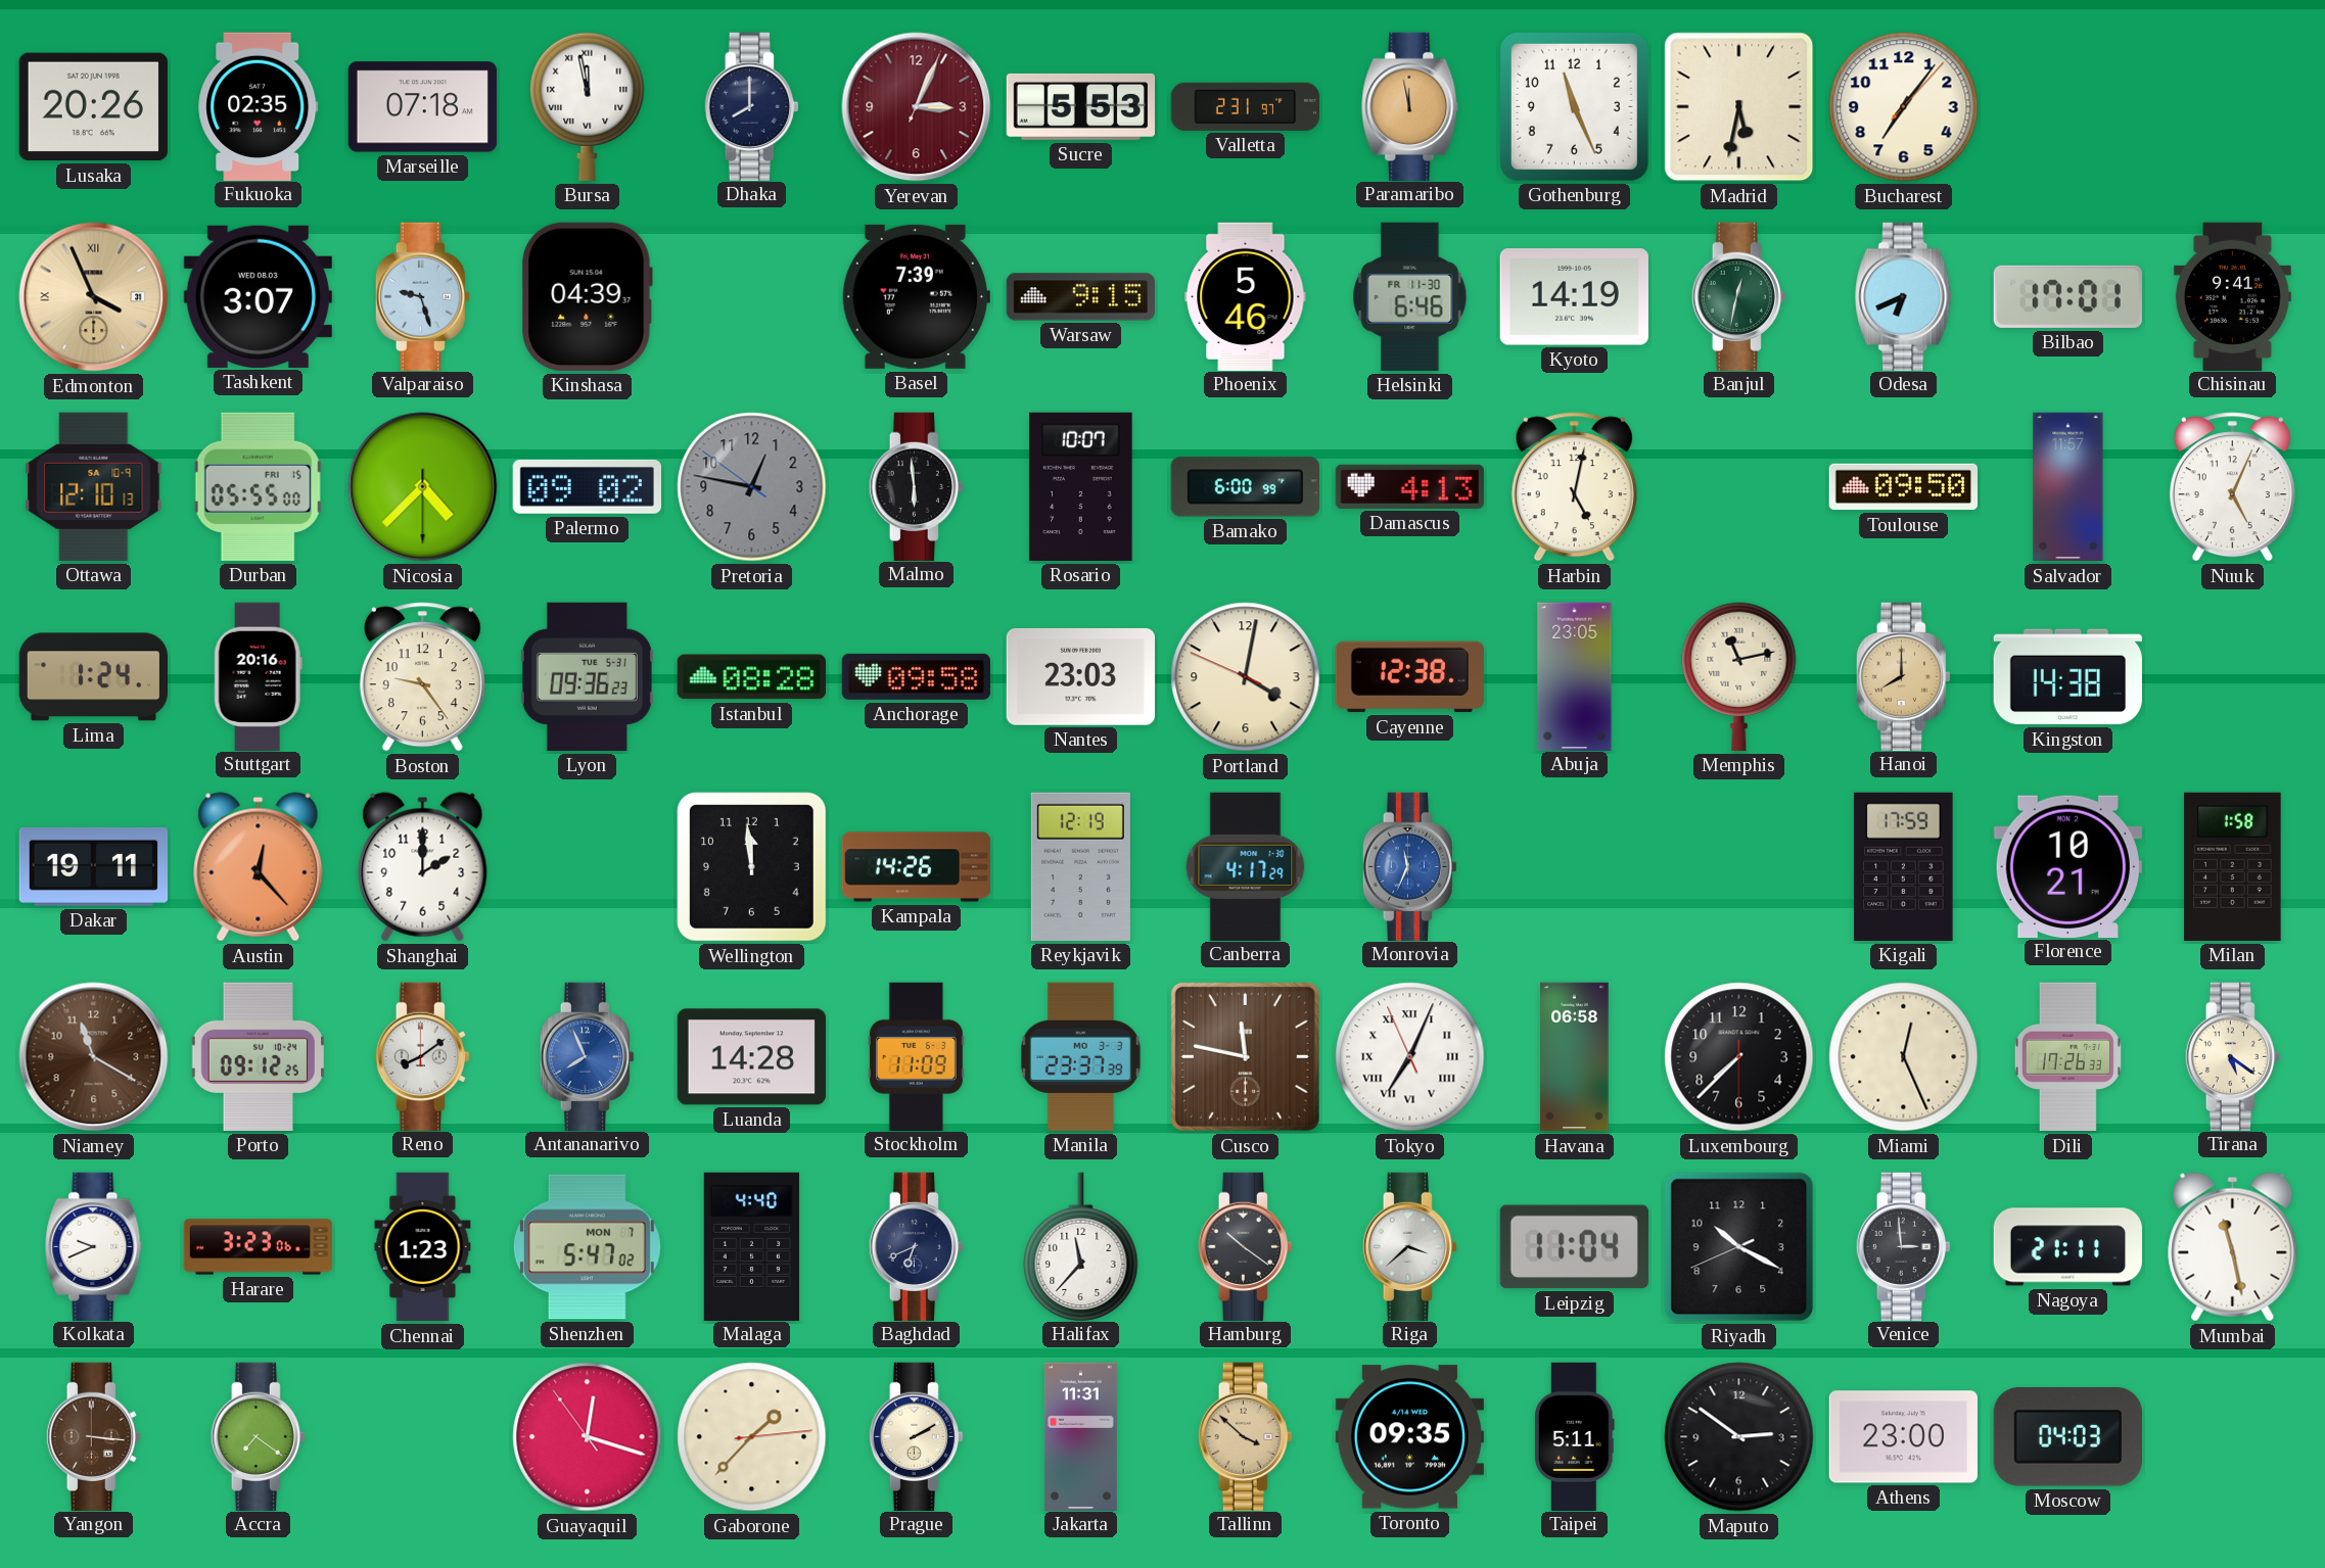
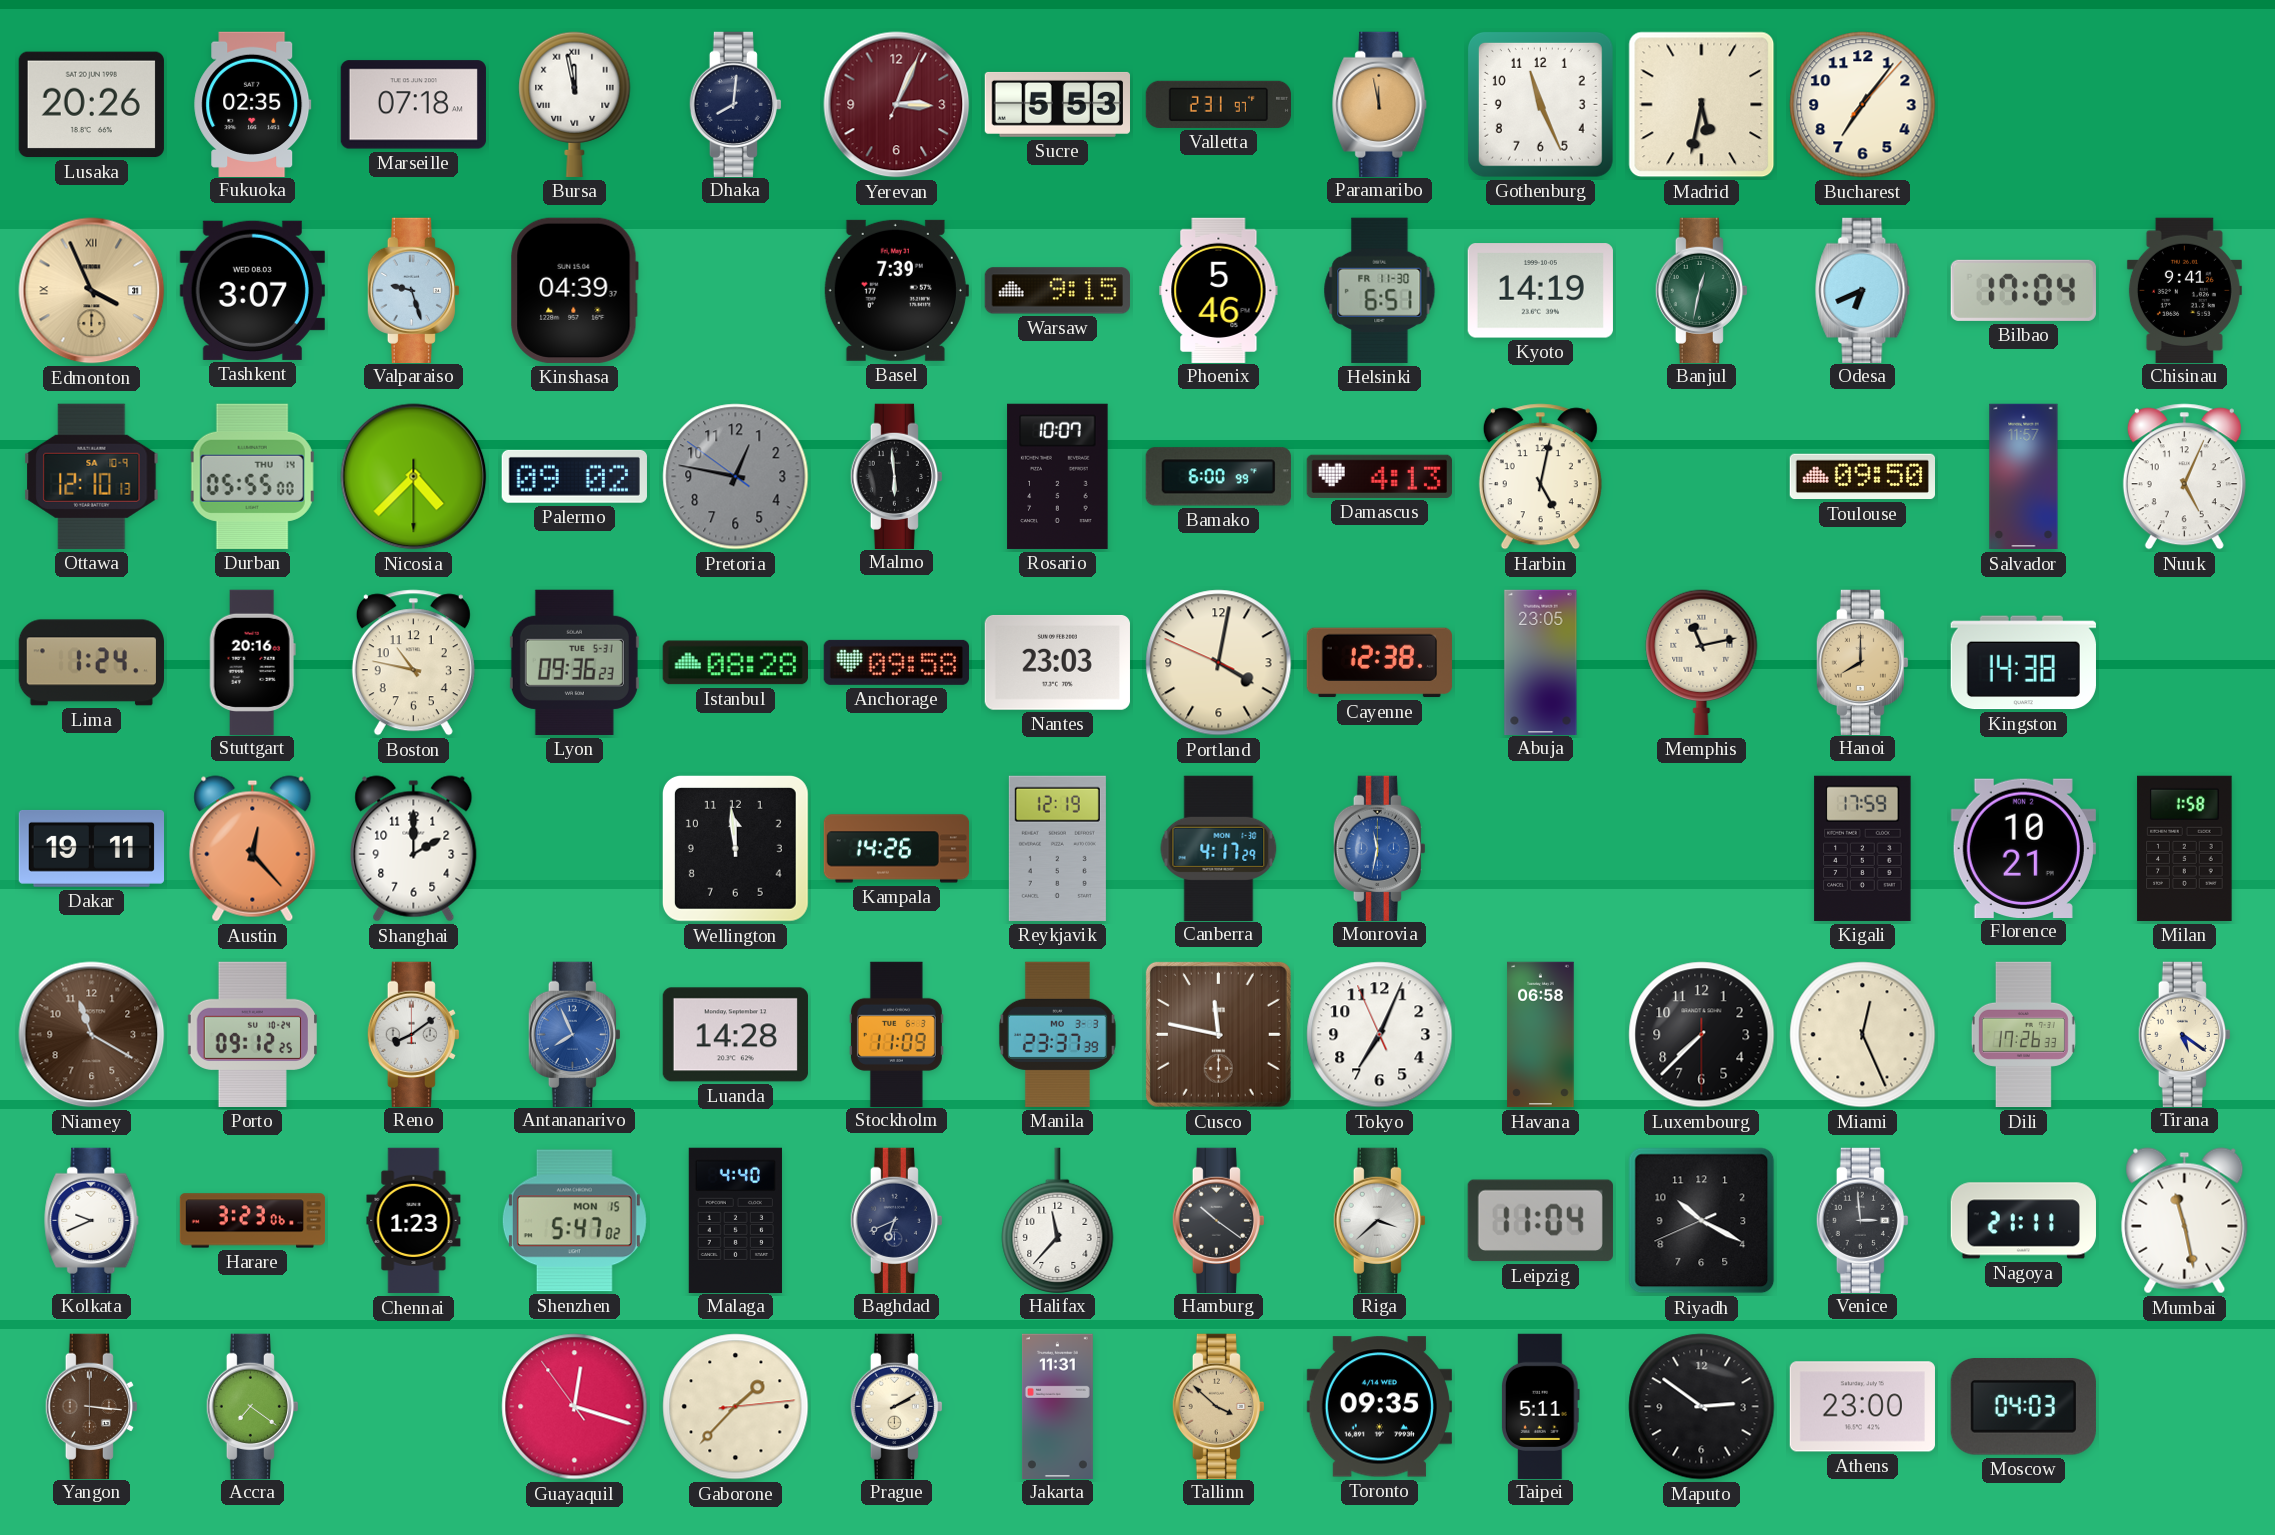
Dhaka: 8:00 -> 8:01
Helsinki: 6:46 -> 6:51
Bilbao: 17:01 -> 17:04
Durban date: FRI 15 -> THU 14
Boston: 9:24 -> 10:47
Monrovia: 11:34 -> 11:32
Tokyo numerals: Roman -> Arabic
Shenzhen date: MON 7 -> MON 15
